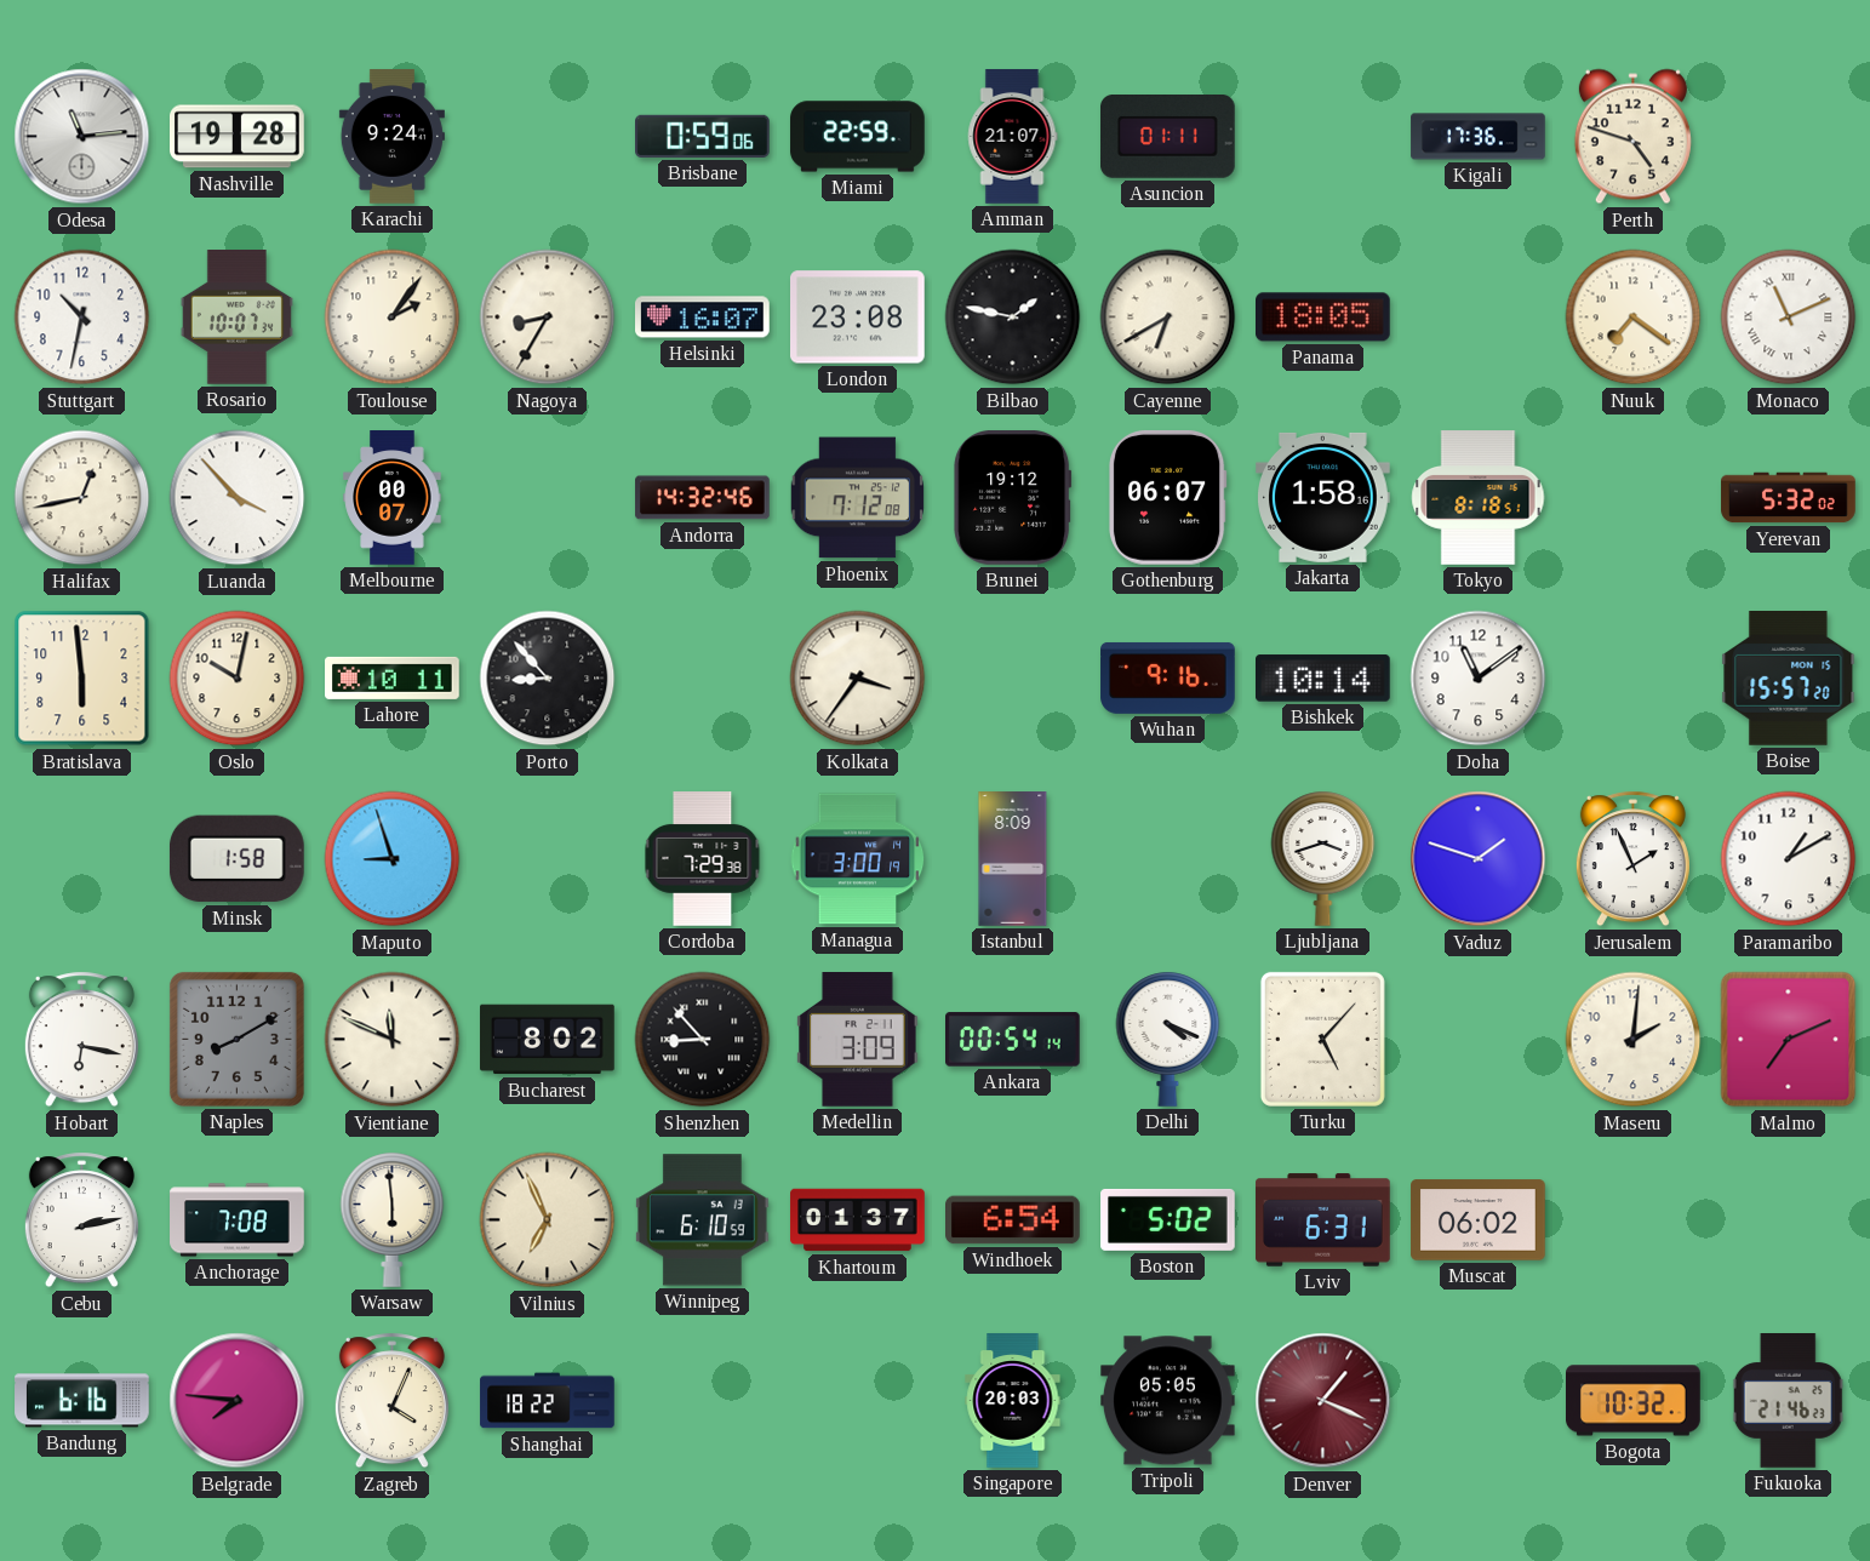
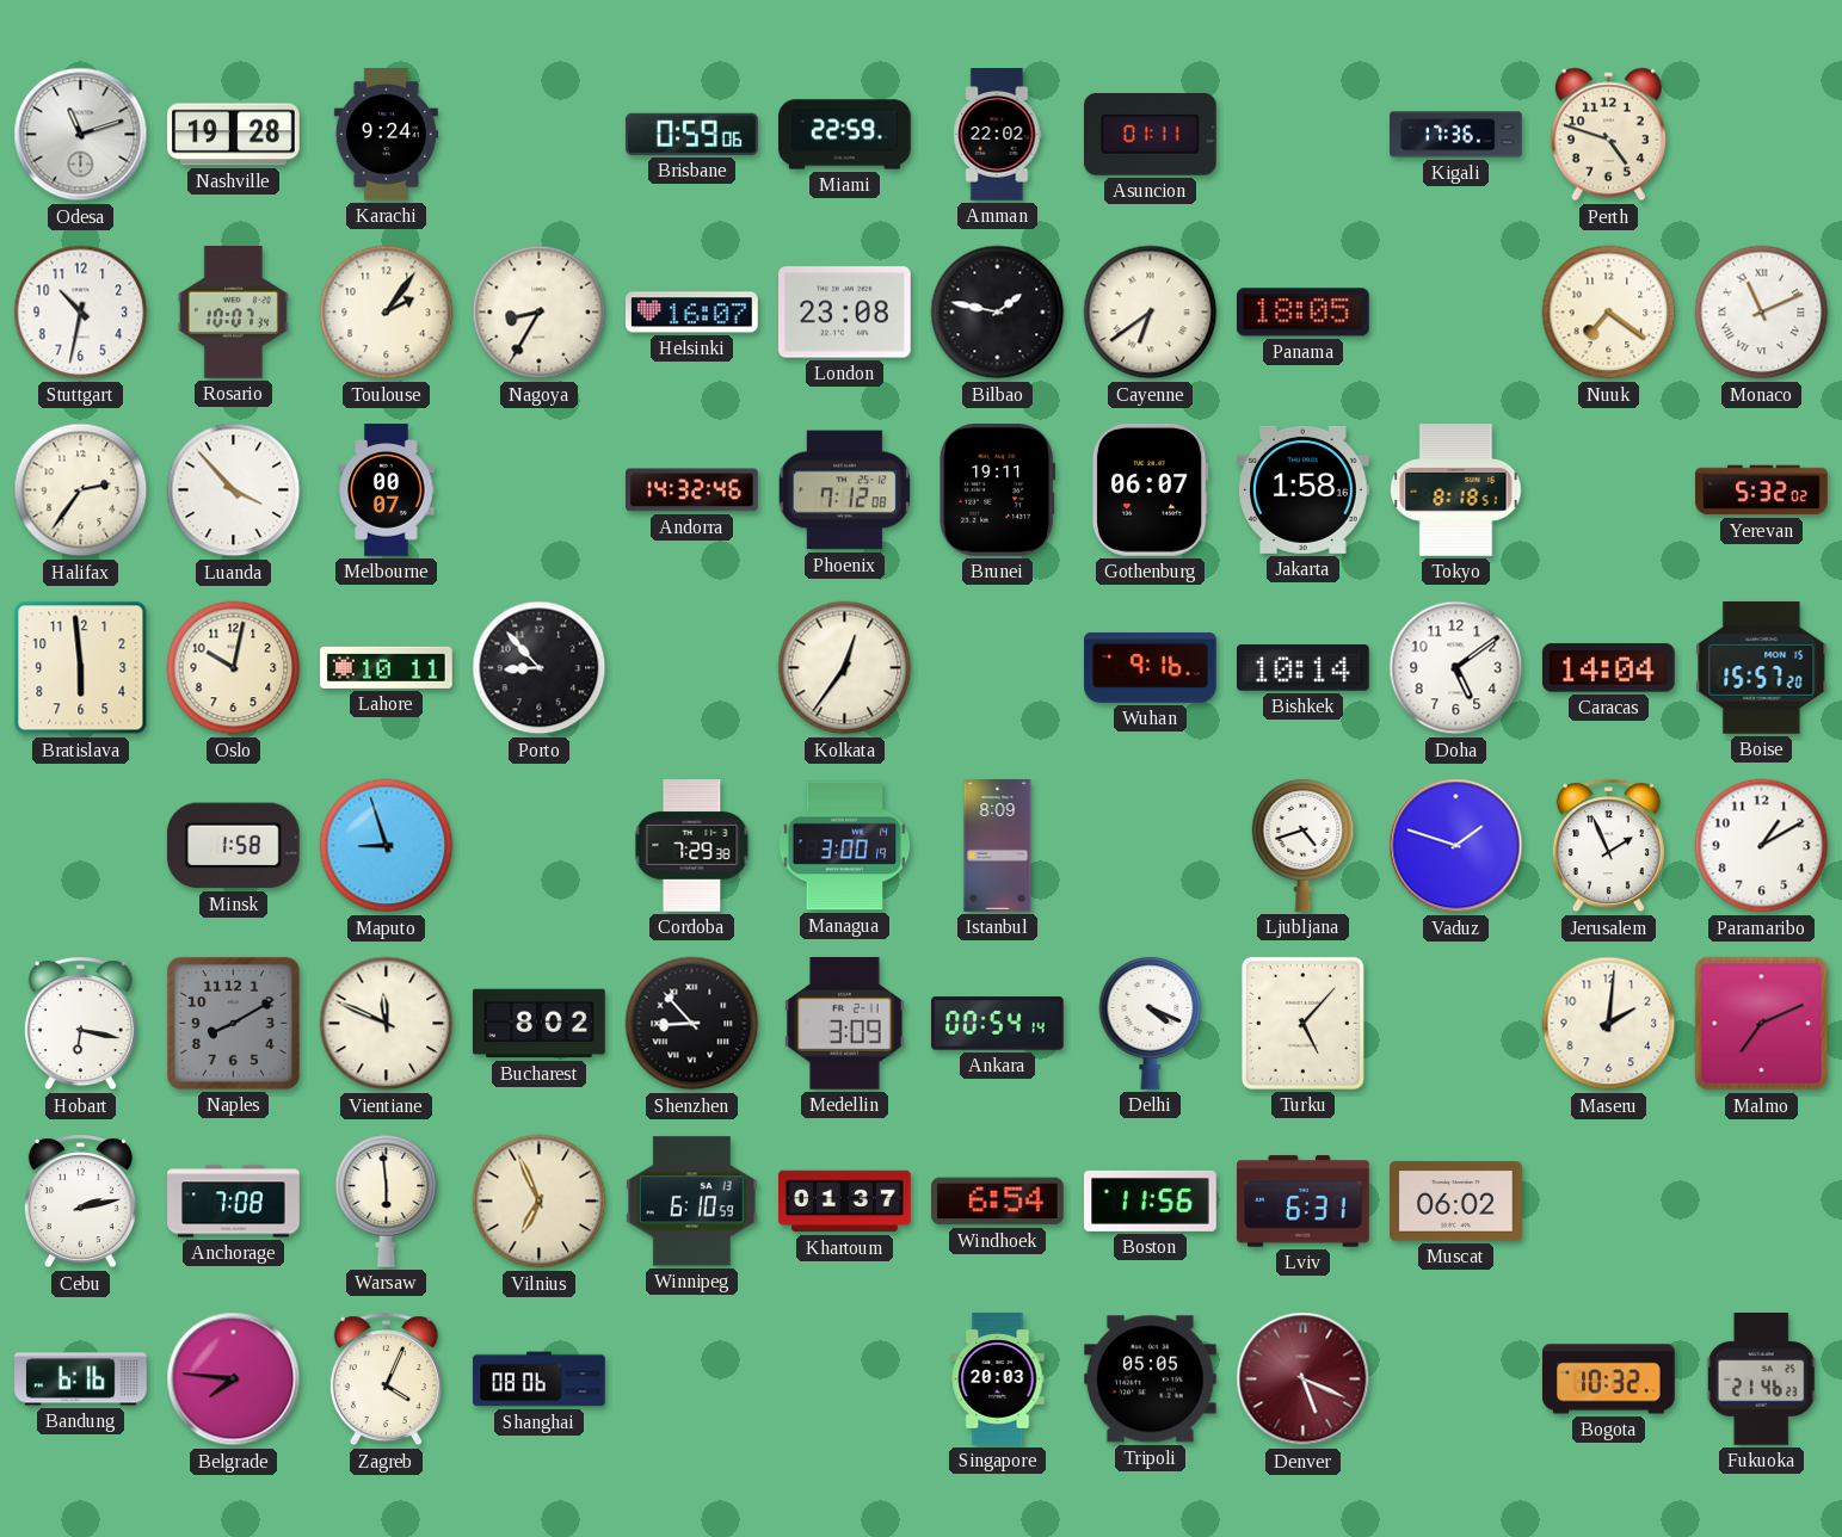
Odesa: 11:14 -> 11:12
Amman: 21:07 -> 22:02
Cayenne: 6:40 -> 6:39
Halifax: 12:43 -> 2:36
Brunei: 19:12 -> 19:11
Kolkata: 3:36 -> 12:36
Doha: 11:09 -> 5:09
Caracas: none -> 14:04
Ljubljana: 3:42 -> 4:42
Boston: 5:02 -> 11:56
Shanghai: 18:22 -> 08:06
Denver: 1:19 -> 5:19
